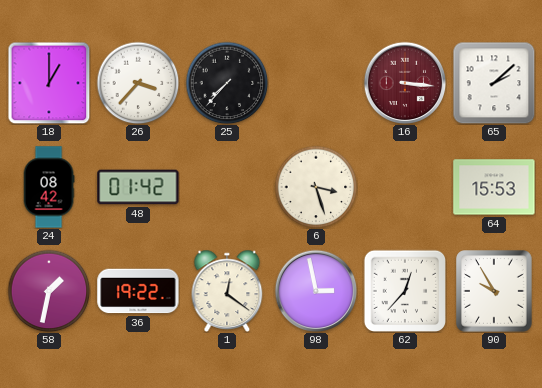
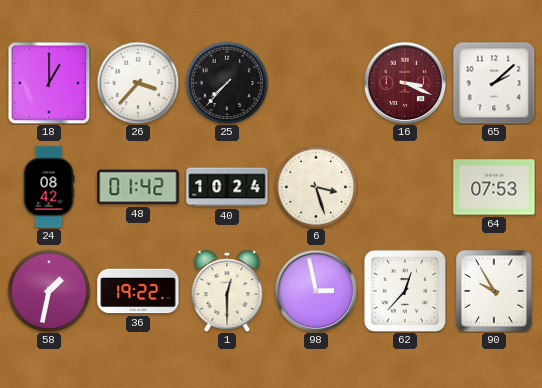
16: 3:16 -> 3:19
40: none -> 10:24
64: 15:53 -> 07:53
1: 12:21 -> 12:30
